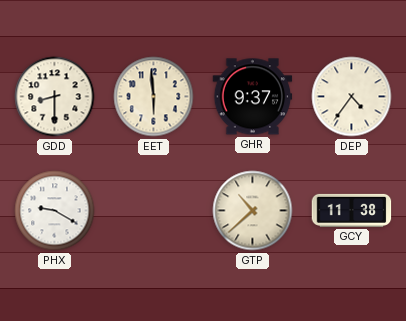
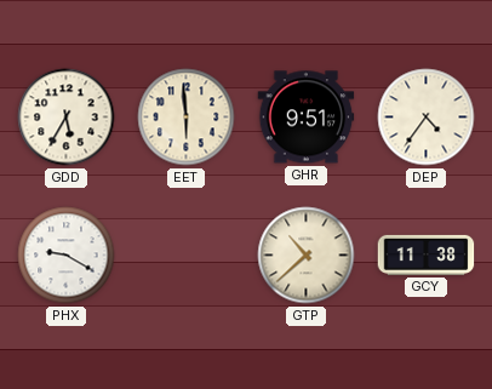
GDD: 8:30 -> 5:35
GHR: 9:37 -> 9:51
